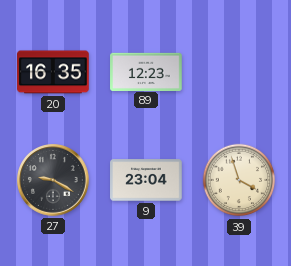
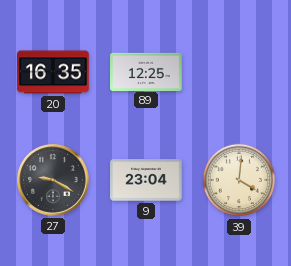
89: 12:23 -> 12:25
39: 3:57 -> 4:01
